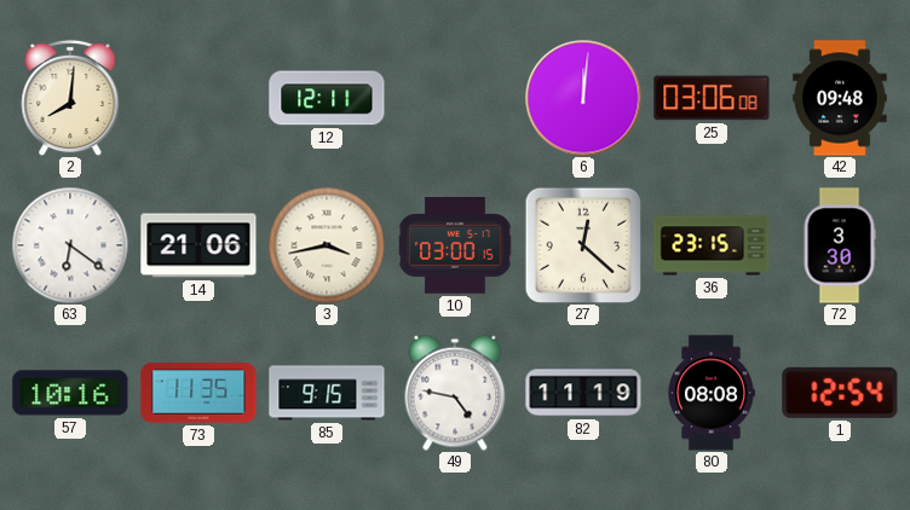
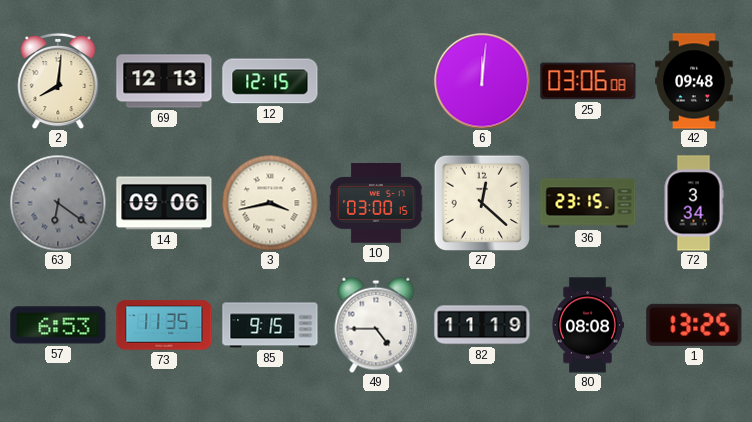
69: none -> 12:13
12: 12:11 -> 12:15
63 dial: white -> grey
14: 21:06 -> 09:06
72: 3:30 -> 3:34
57: 10:16 -> 6:53
49: 4:47 -> 4:45
1: 12:54 -> 13:25
